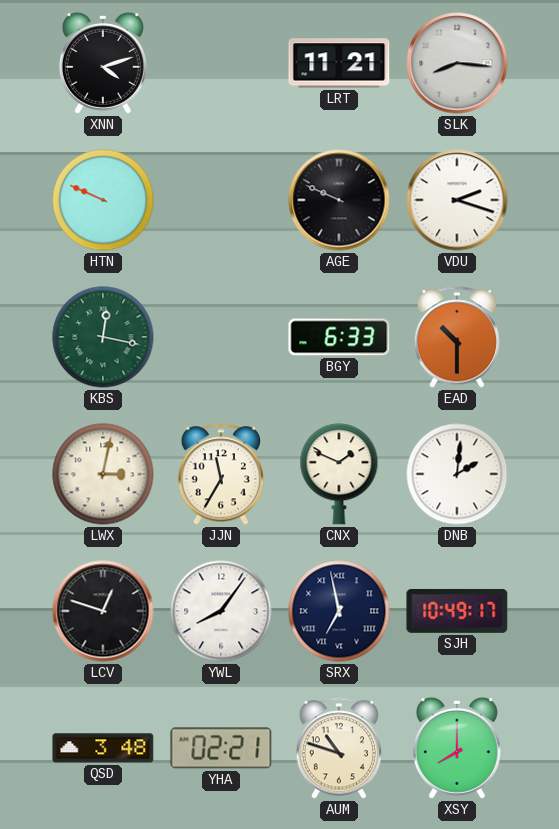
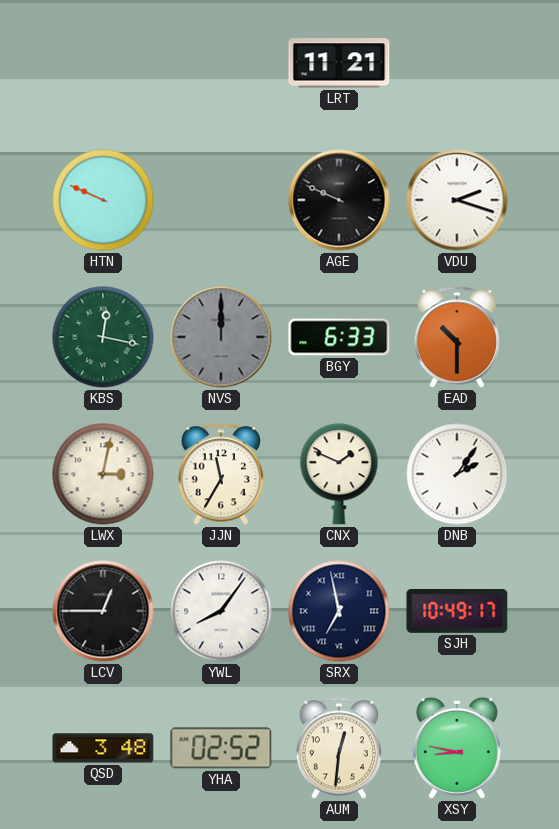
XNN: 4:12 -> none
SLK: 8:16 -> none
NVS: none -> 12:00
DNB: 2:01 -> 2:06
LCV: 12:48 -> 12:45
YHA: 02:21 -> 02:52
AUM: 10:48 -> 12:31
XSY: 8:00 -> 8:47
